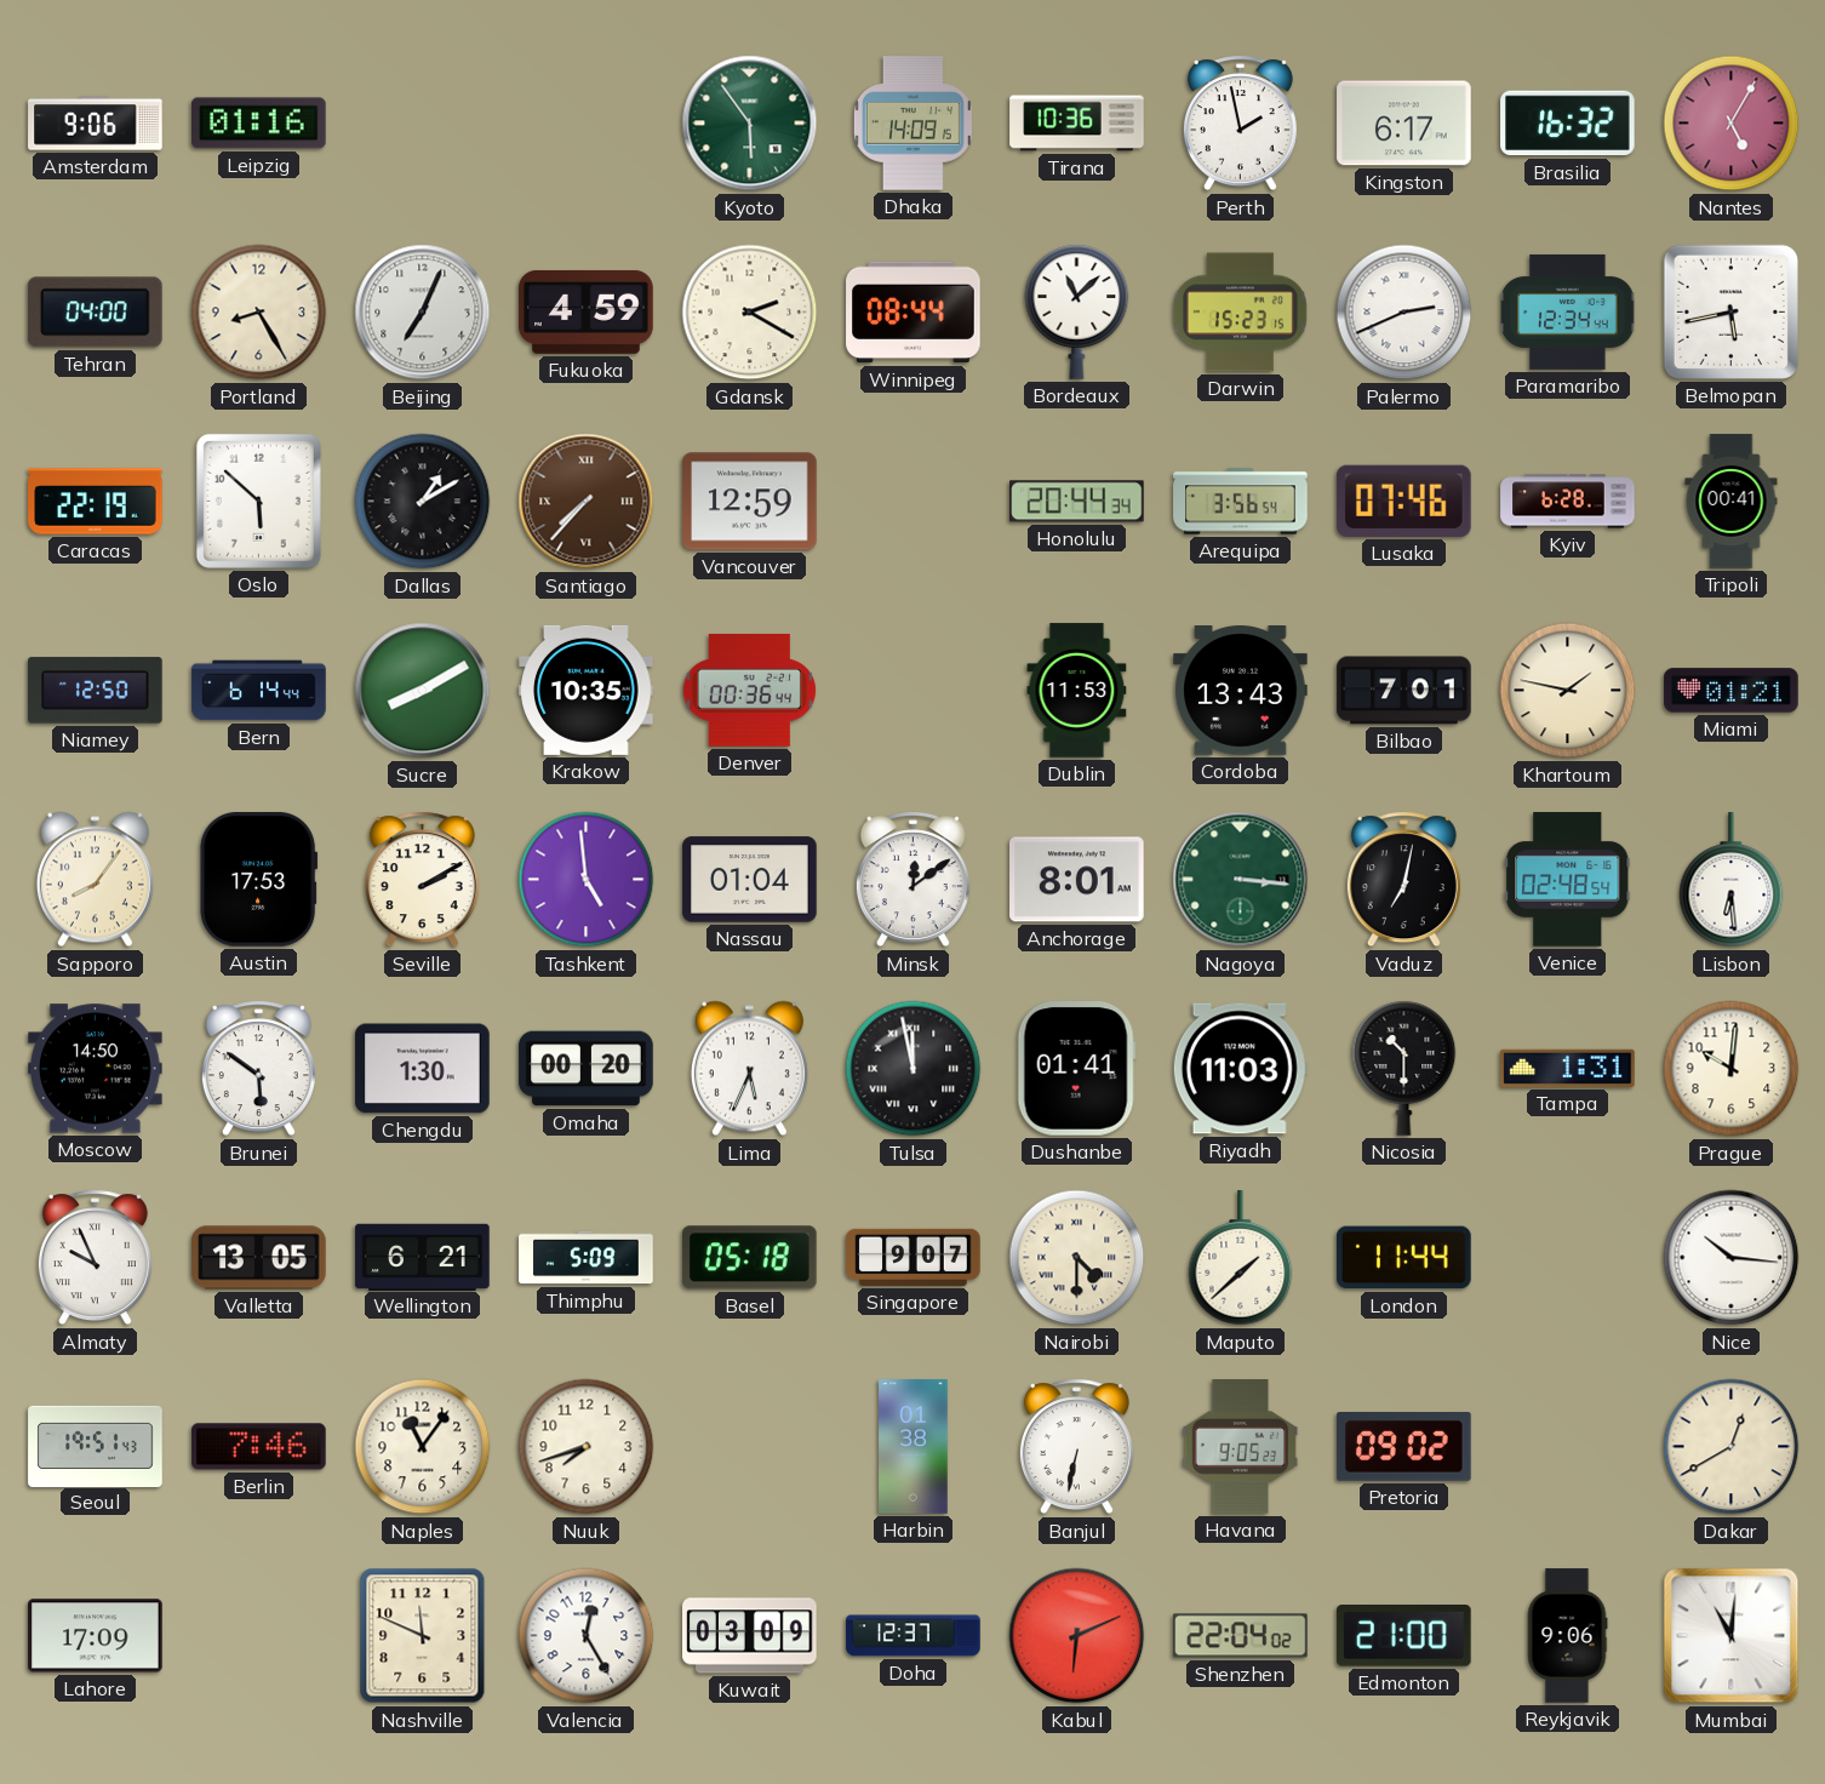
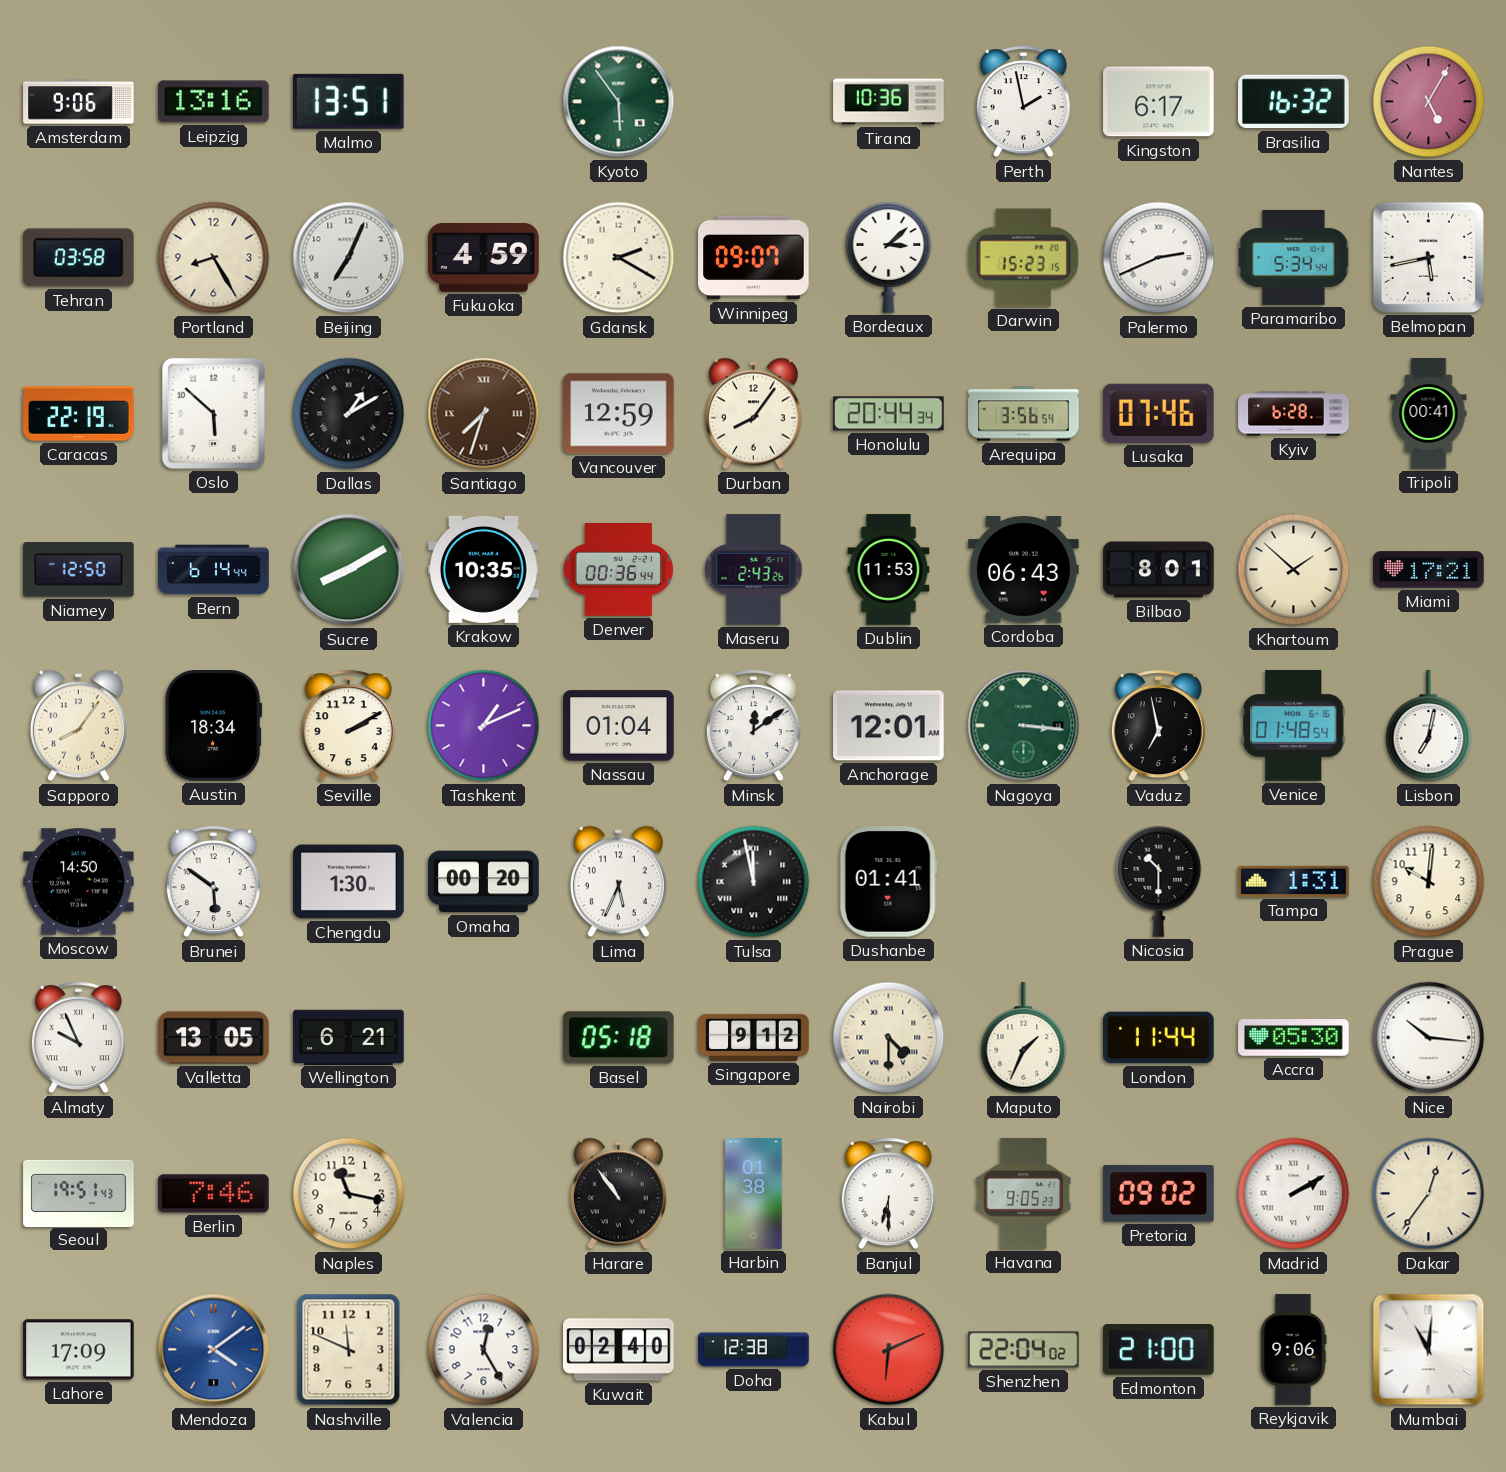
Leipzig: 01:16 -> 13:16
Malmo: none -> 13:51
Dhaka: 14:09 -> none
Tehran: 04:00 -> 03:58
Winnipeg: 08:44 -> 09:07
Bordeaux: 11:08 -> 3:08
Paramaribo: 12:34 -> 5:34
Santiago: 7:37 -> 7:33
Durban: none -> 8:06
Maseru: none -> 2:43
Cordoba: 13:43 -> 06:43
Bilbao: 7:01 -> 8:01
Khartoum: 1:47 -> 1:52
Miami: 01:21 -> 17:21
Austin: 17:53 -> 18:34
Tashkent: 4:59 -> 1:11
Anchorage: 8:01 -> 12:01
Vaduz: 7:02 -> 6:58
Venice: 02:48 -> 01:48
Lisbon: 6:29 -> 7:02
Riyadh: 11:03 -> none
Thimphu: 5:09 -> none
Singapore: 9:07 -> 9:12
Maputo: 1:38 -> 1:34
Accra: none -> 05:30
Naples: 11:06 -> 11:17
Nuuk: 7:42 -> none
Harare: none -> 10:54
Banjul: 6:32 -> 6:30
Madrid: none -> 2:10
Dakar: 12:40 -> 12:36
Mendoza: none -> 4:09
Kuwait: 03:09 -> 02:40
Doha: 12:37 -> 12:38
